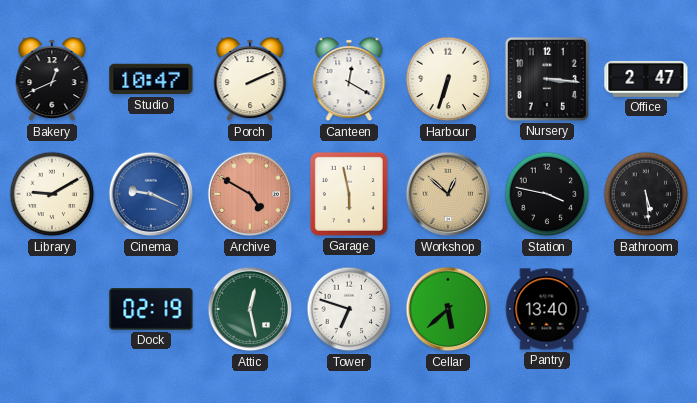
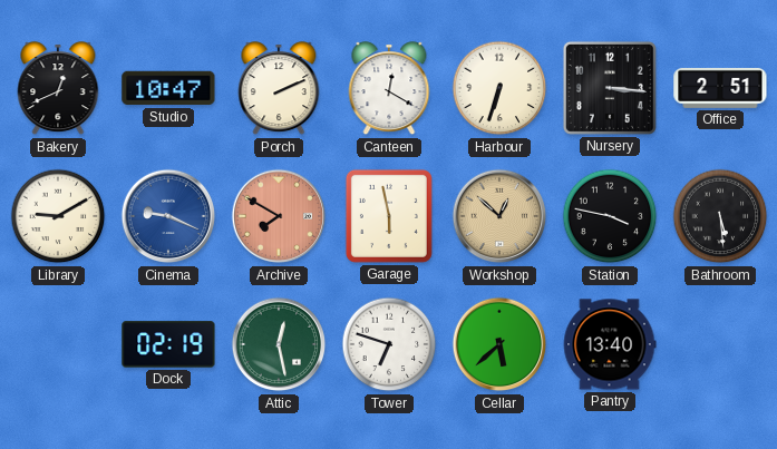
Office: 2:47 -> 2:51
Archive: 4:50 -> 7:50
